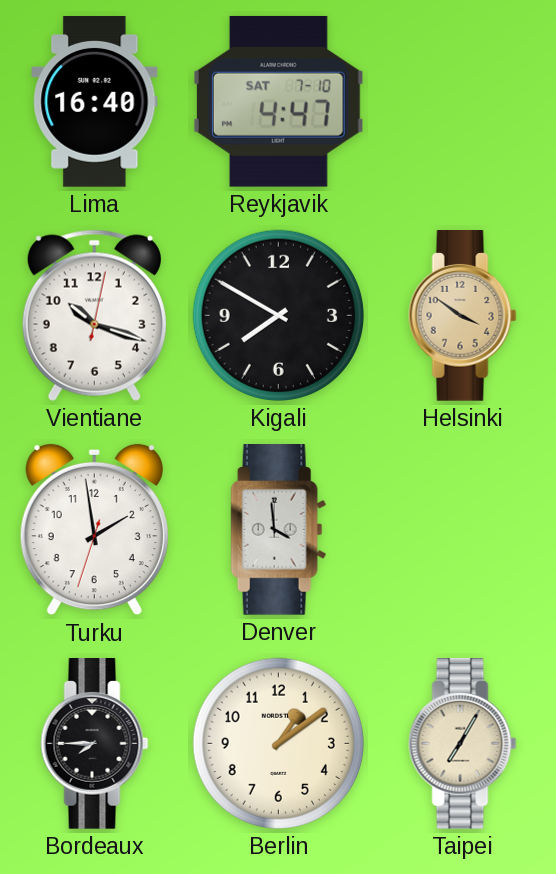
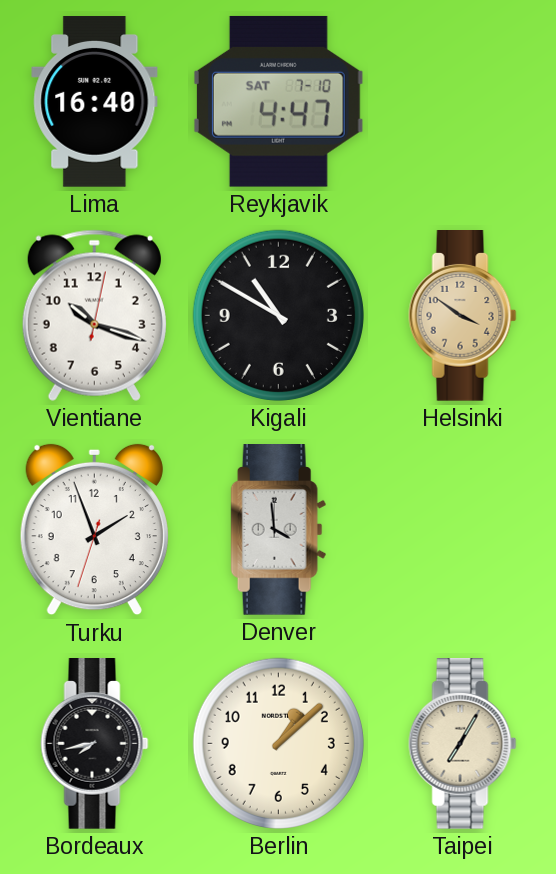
Kigali: 7:50 -> 10:50
Turku: 1:58 -> 1:56
Bordeaux: 7:45 -> 7:43
Berlin: 1:09 -> 1:08
